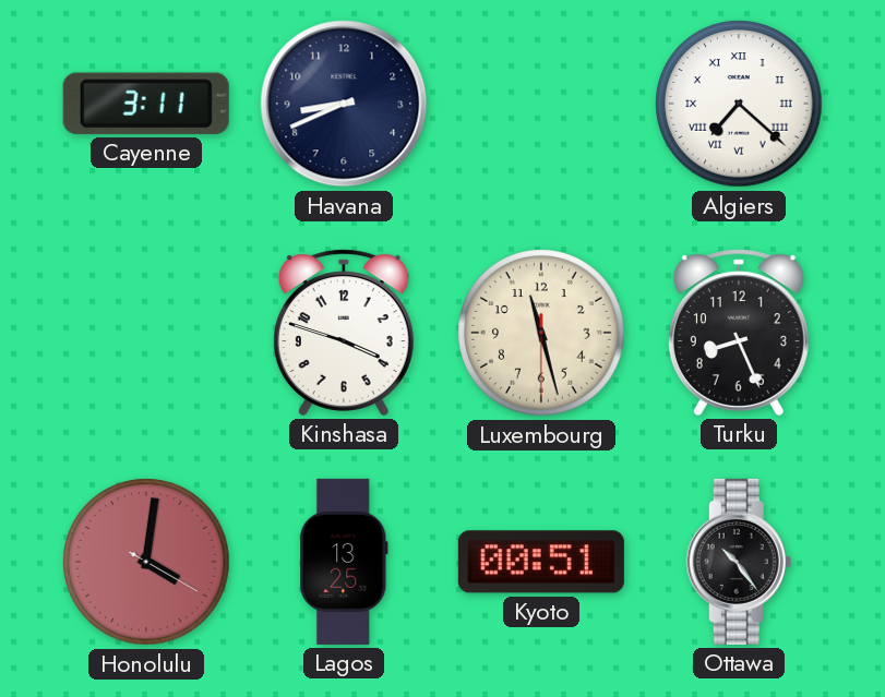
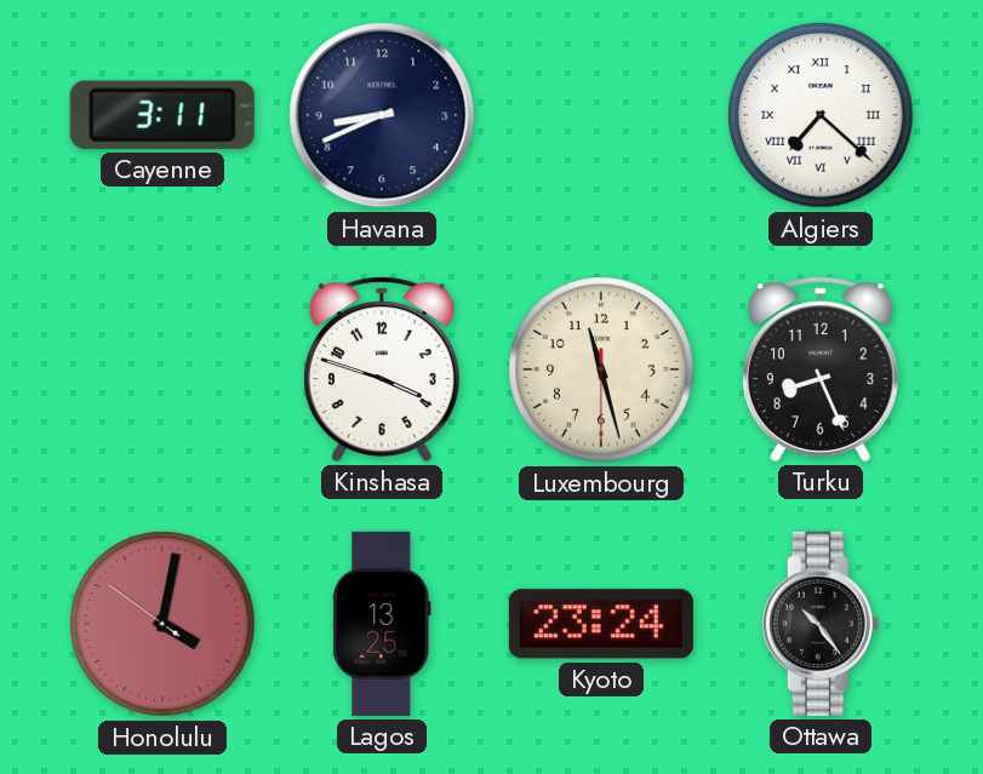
Honolulu: 4:01:20 -> 4:01:51
Kyoto: 00:51 -> 23:24
